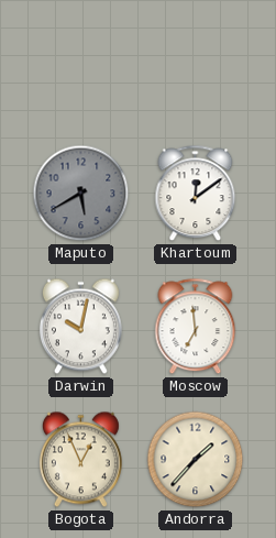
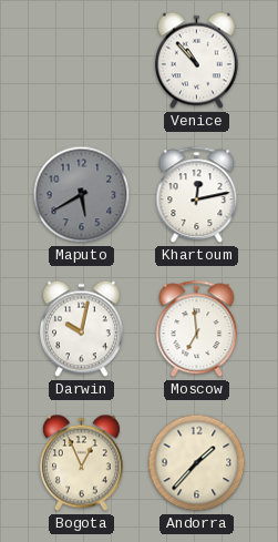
Venice: none -> 10:53
Khartoum: 12:09 -> 12:13
